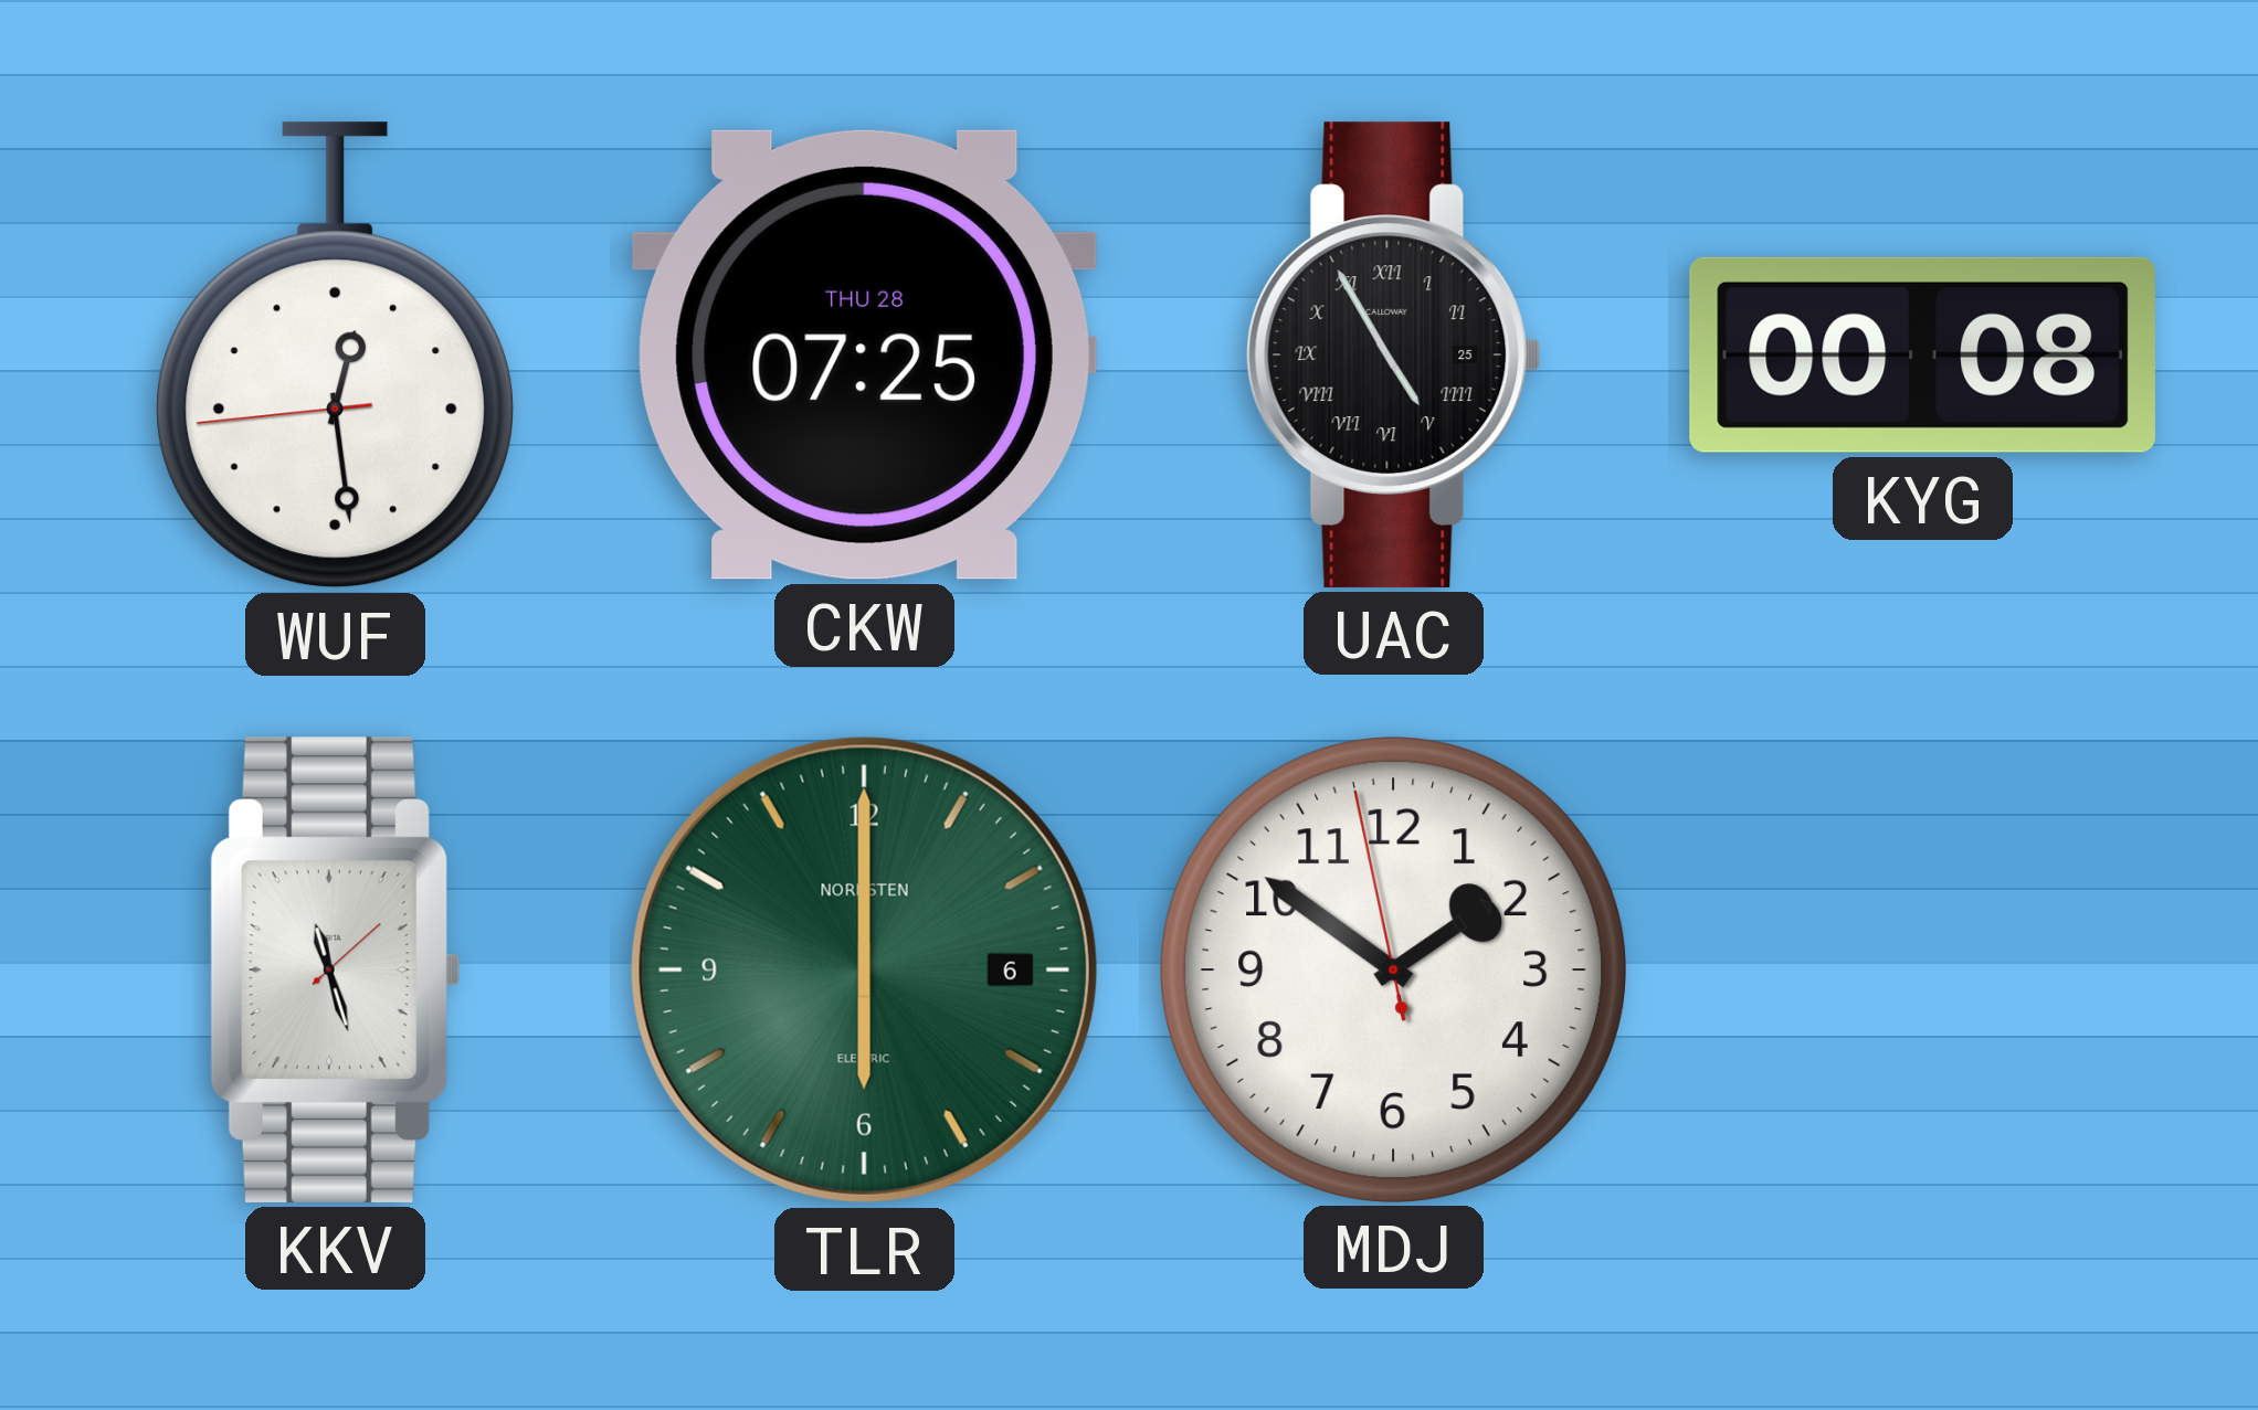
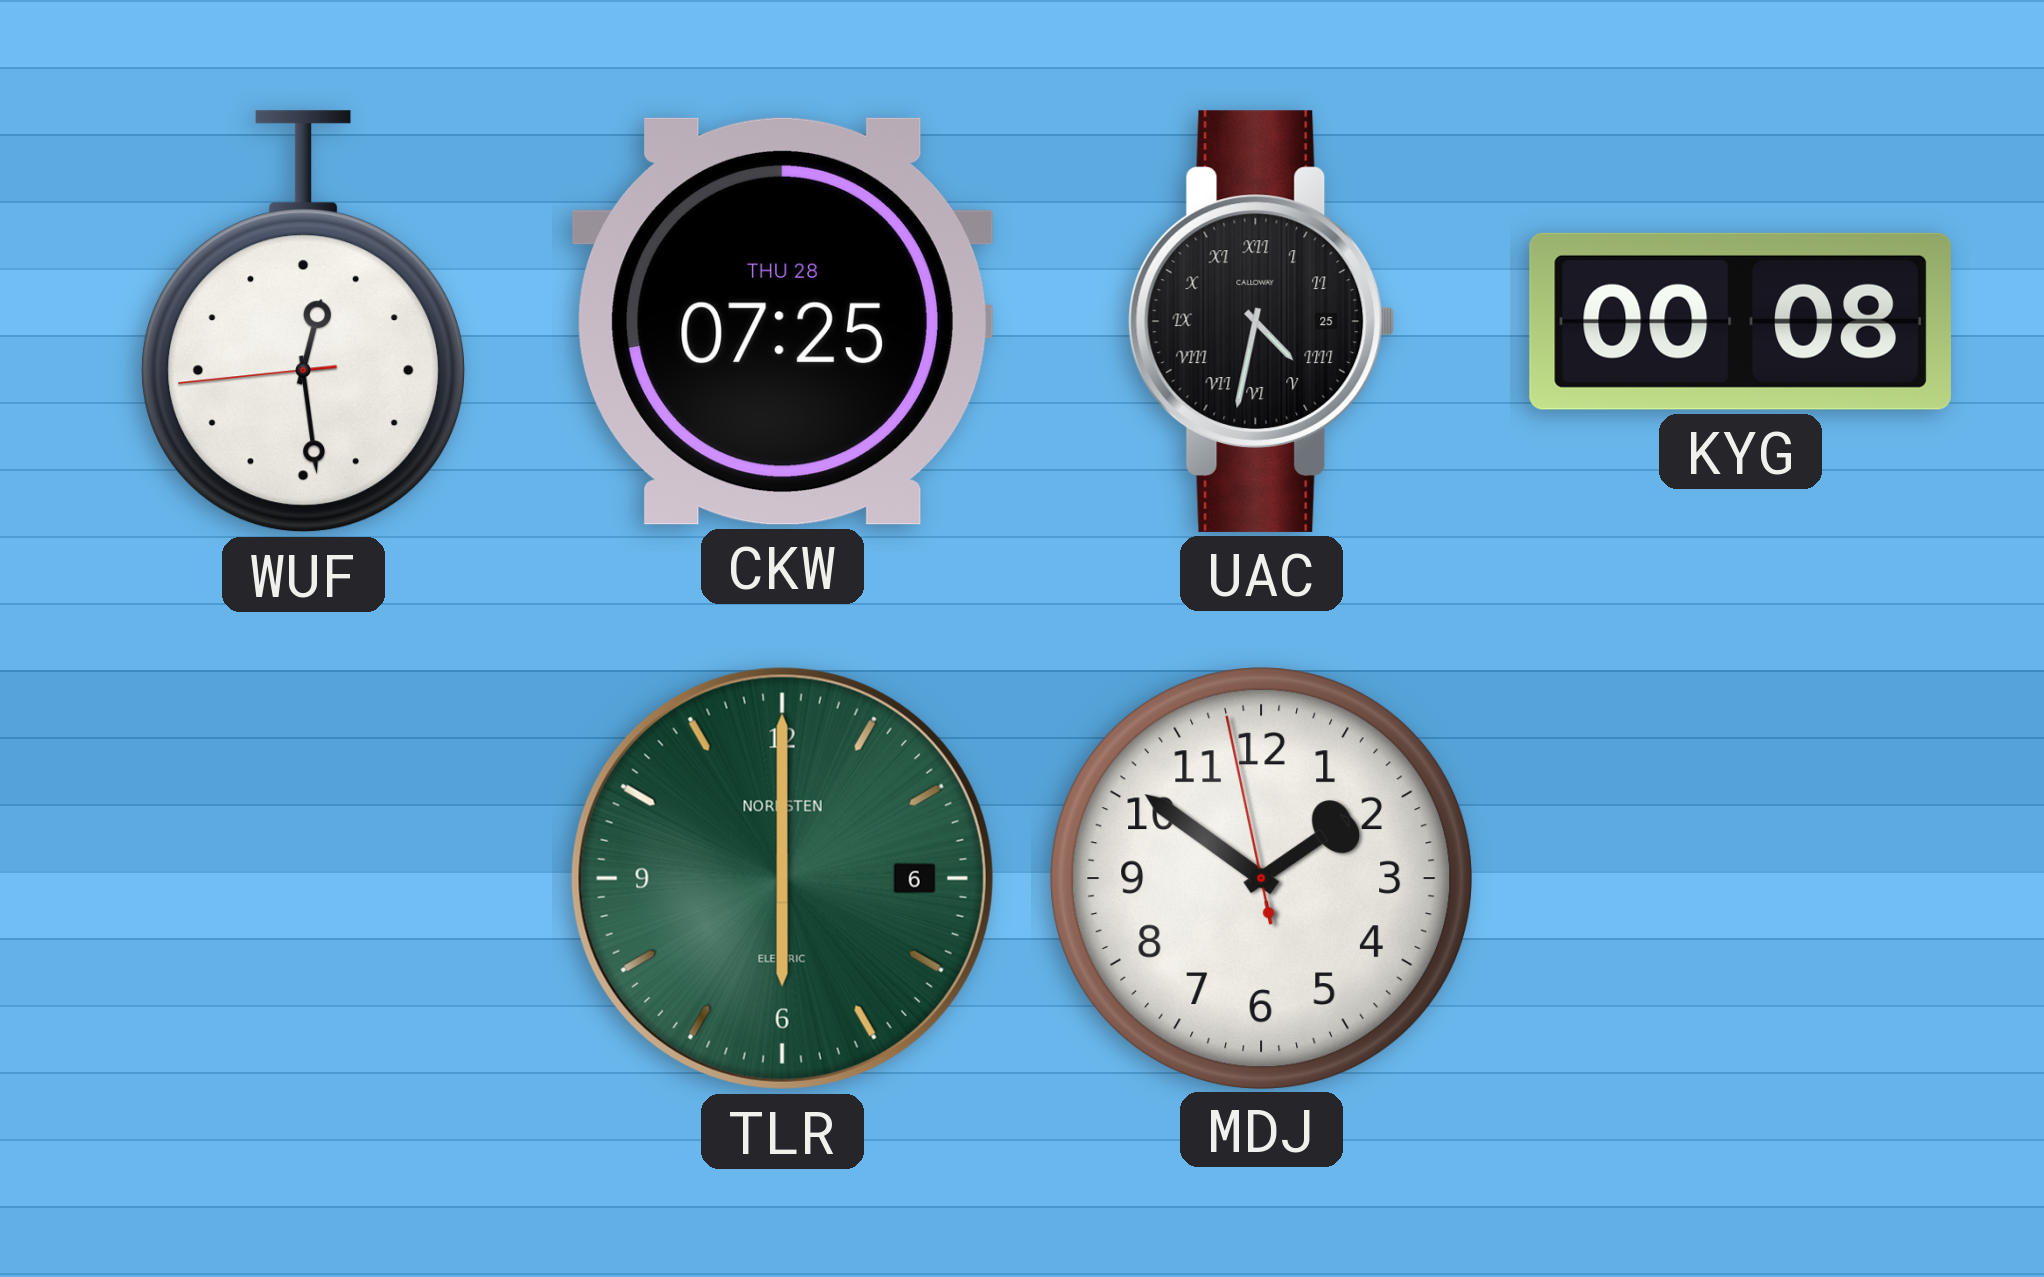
UAC: 4:55 -> 4:32
KKV: 11:27 -> none
